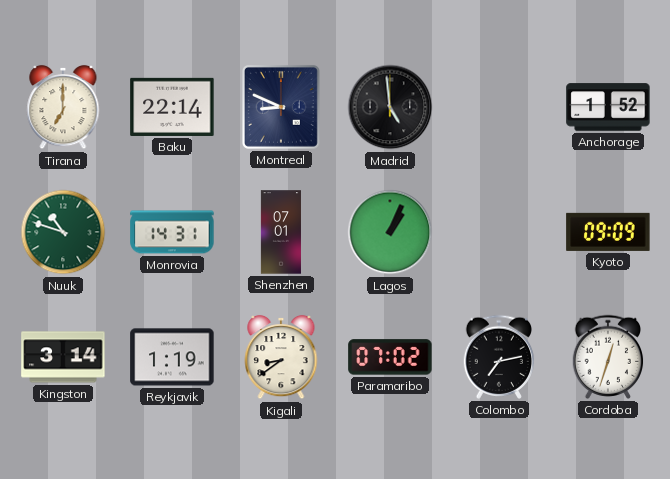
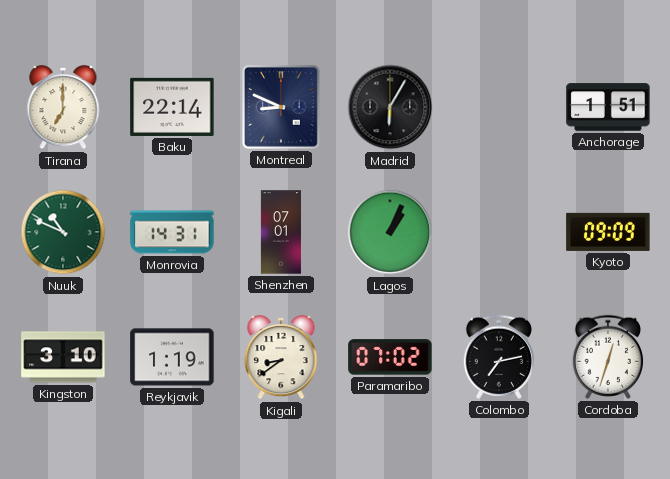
Madrid: 4:59 -> 6:05
Anchorage: 1:52 -> 1:51
Nuuk: 10:48 -> 10:49
Kingston: 3:14 -> 3:10
